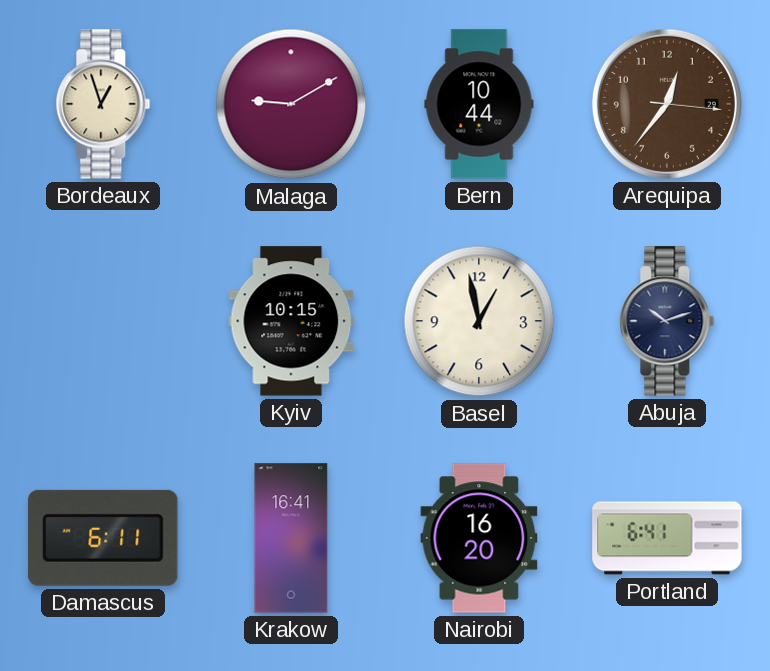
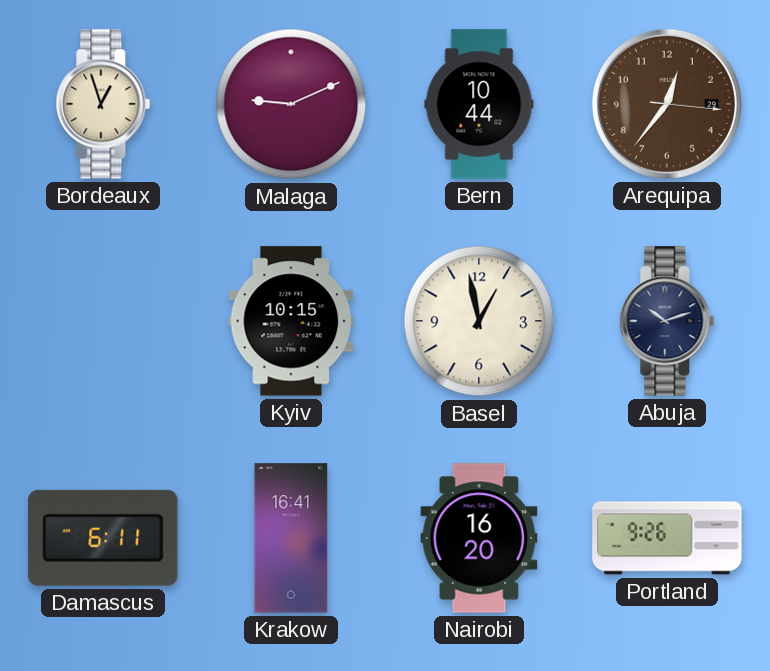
Malaga: 9:10 -> 9:11
Portland: 6:41 -> 9:26
